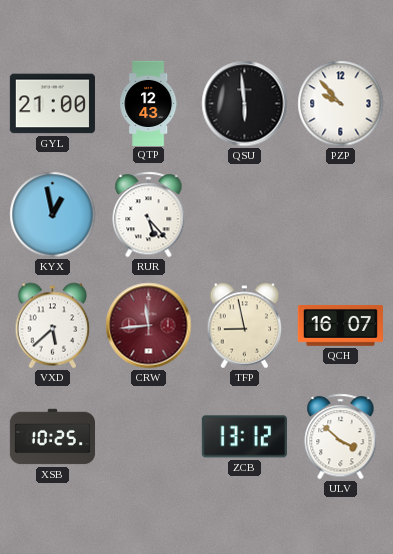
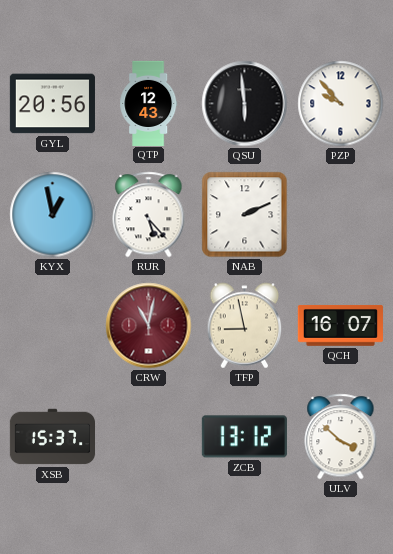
GYL: 21:00 -> 20:56
NAB: none -> 2:11
VXD: 5:38 -> none
CRW: 11:44 -> 11:02
XSB: 10:25 -> 15:37
